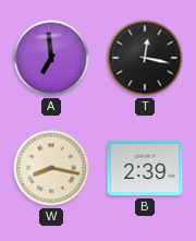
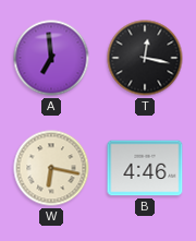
W: 8:17 -> 6:17
B: 2:39 -> 4:46
